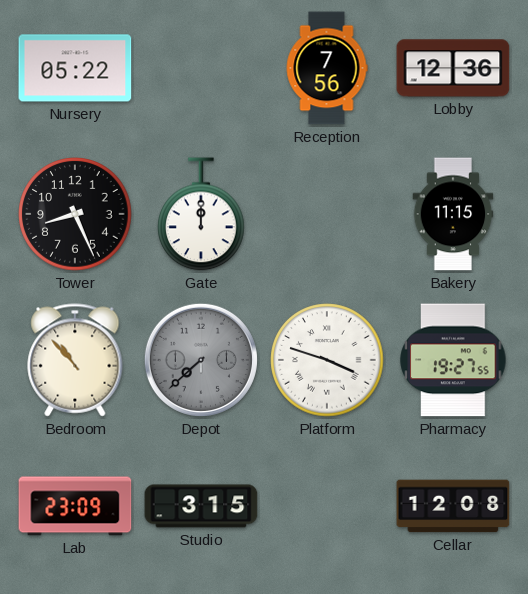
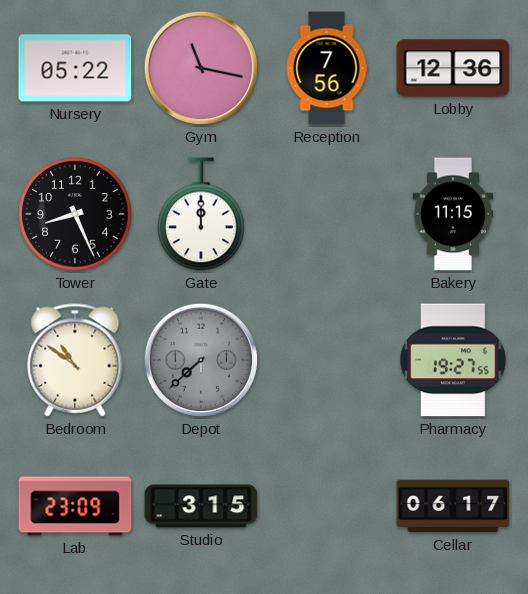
Gym: none -> 11:17
Bedroom: 10:53 -> 10:51
Platform: 3:48 -> none
Cellar: 12:08 -> 06:17
